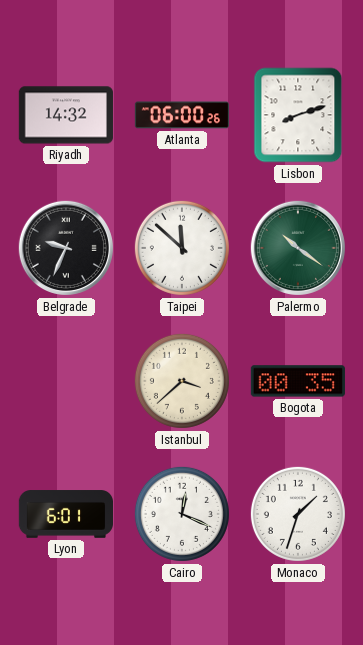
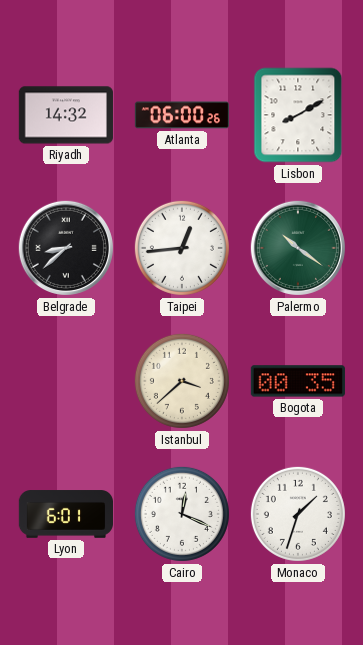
Lisbon: 8:12 -> 8:10
Belgrade: 9:34 -> 8:38
Taipei: 11:52 -> 12:44
